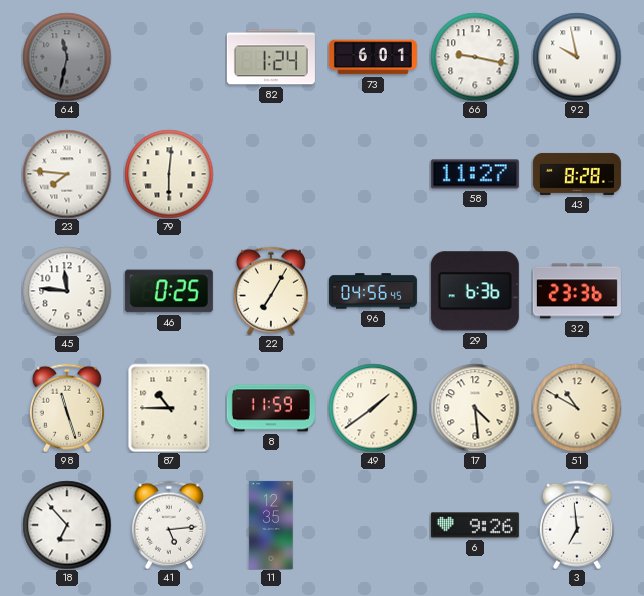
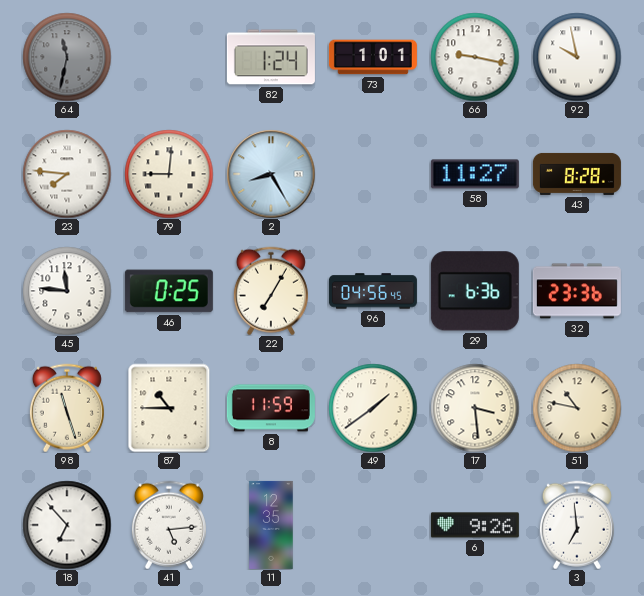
73: 6:01 -> 1:01
79: 6:01 -> 9:01
2: none -> 8:25
17: 4:29 -> 3:29
51: 10:50 -> 10:47
